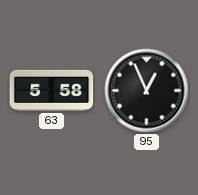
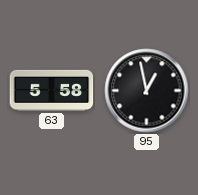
95: 12:56 -> 12:58
